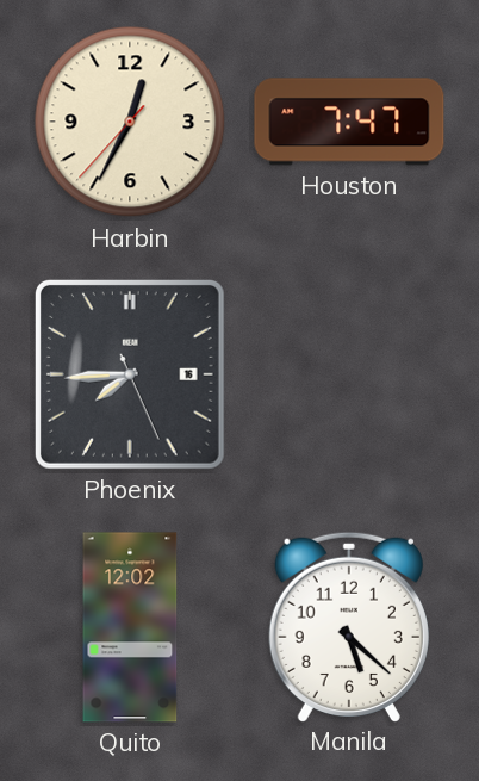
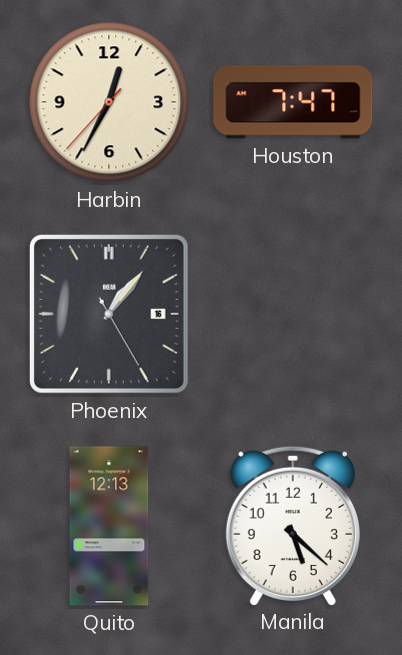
Phoenix: 7:44 -> 1:06
Quito: 12:02 -> 12:13
